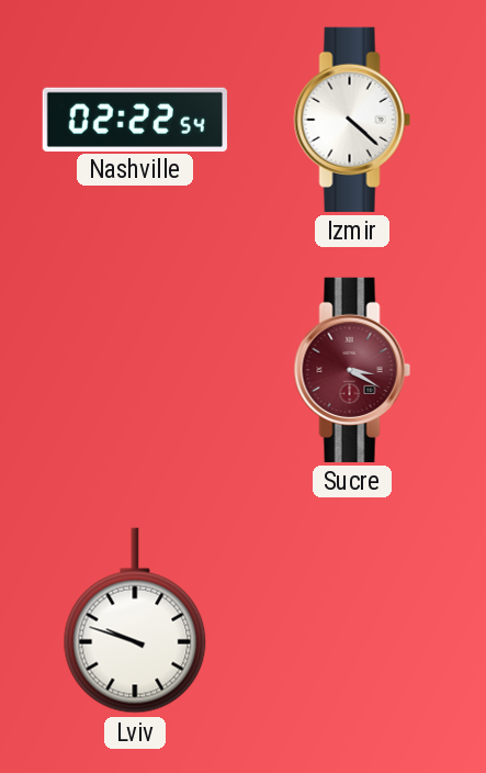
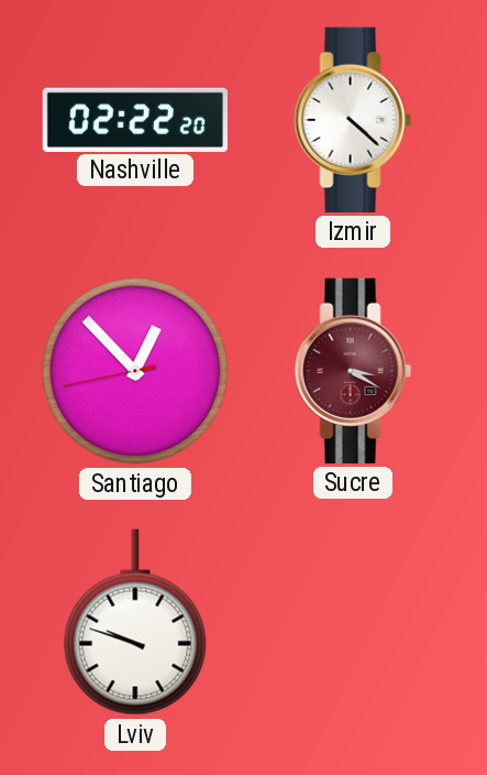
Nashville: 02:22:54 -> 02:22:20
Santiago: none -> 12:52
